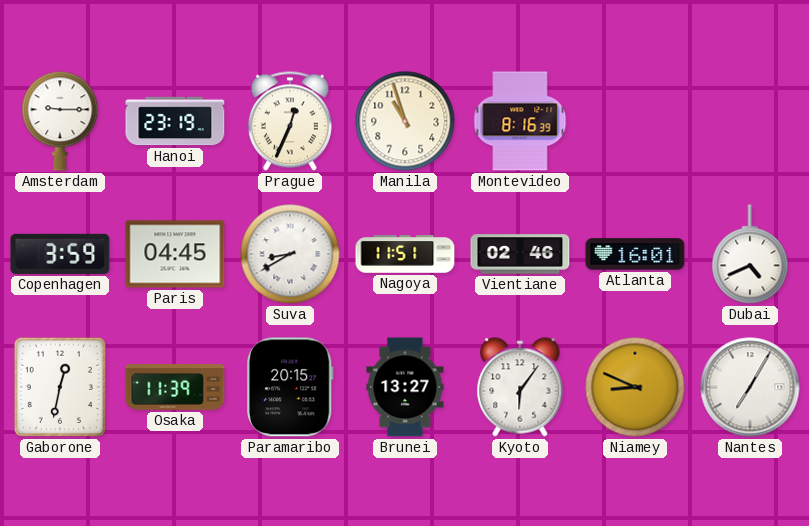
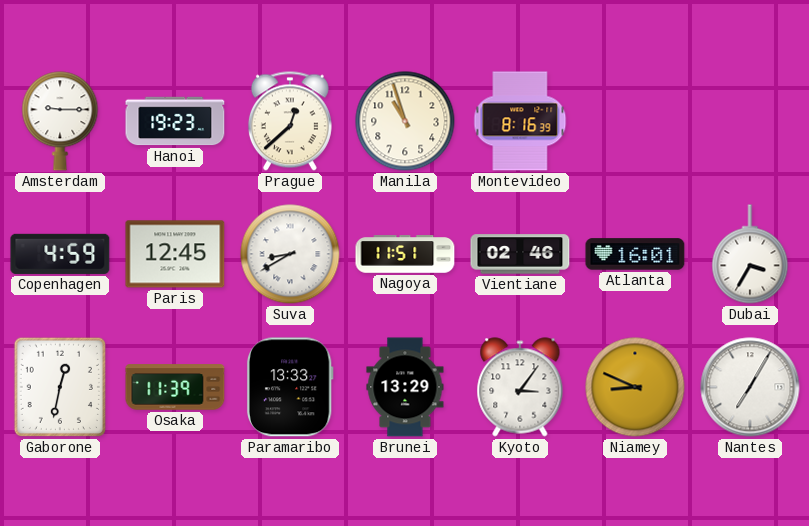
Hanoi: 23:19 -> 19:23
Prague: 12:34 -> 12:38
Copenhagen: 3:59 -> 4:59
Paris: 04:45 -> 12:45
Dubai: 4:41 -> 3:35
Paramaribo: 20:15 -> 13:33
Brunei: 13:27 -> 13:29
Kyoto: 6:06 -> 3:06
